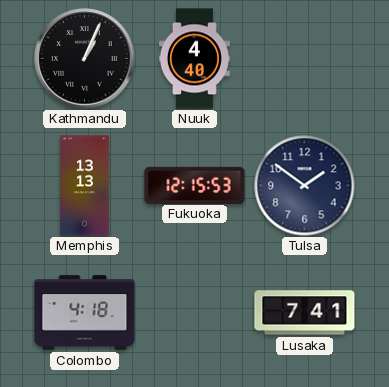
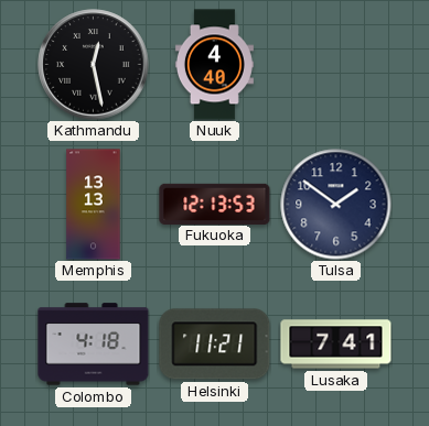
Kathmandu: 1:04 -> 12:28
Fukuoka: 12:15 -> 12:13
Helsinki: none -> 11:21
